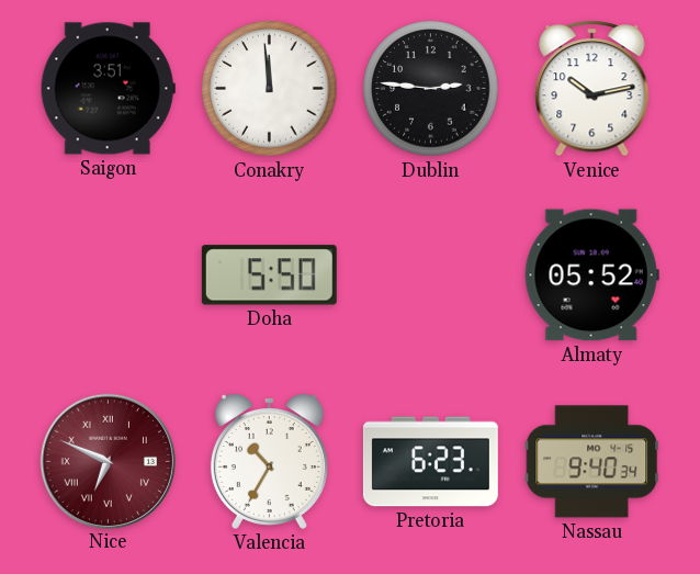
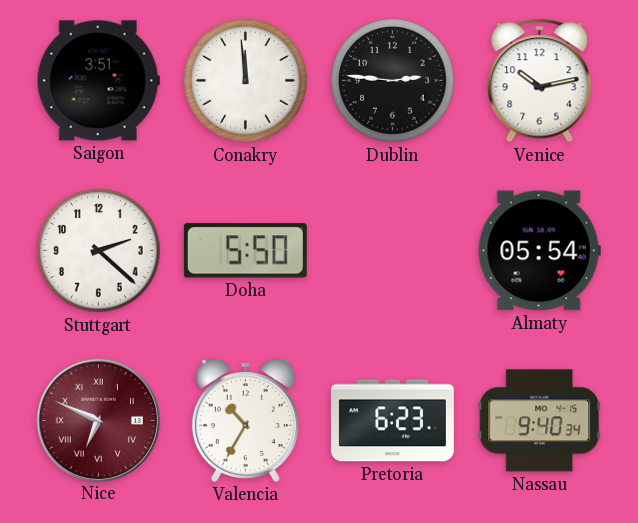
Stuttgart: none -> 2:22
Almaty: 05:52 -> 05:54
